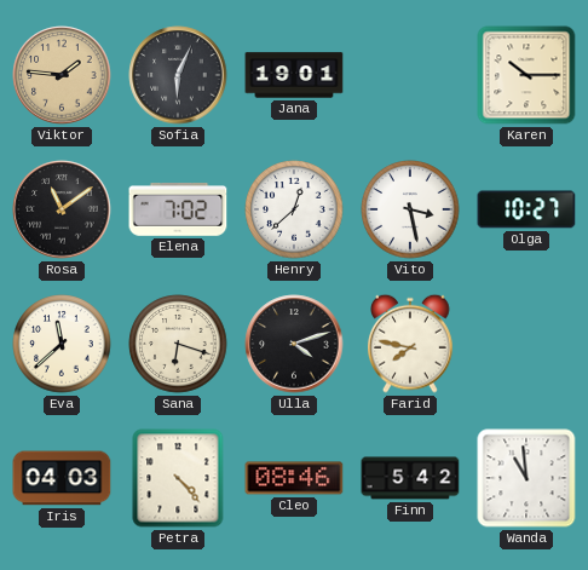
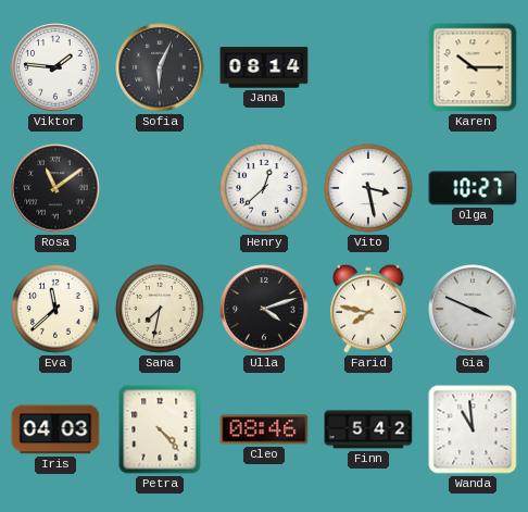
Viktor dial: champagne -> white
Jana: 19:01 -> 08:14
Elena: 7:02 -> none
Sana: 6:18 -> 7:32
Gia: none -> 3:49
